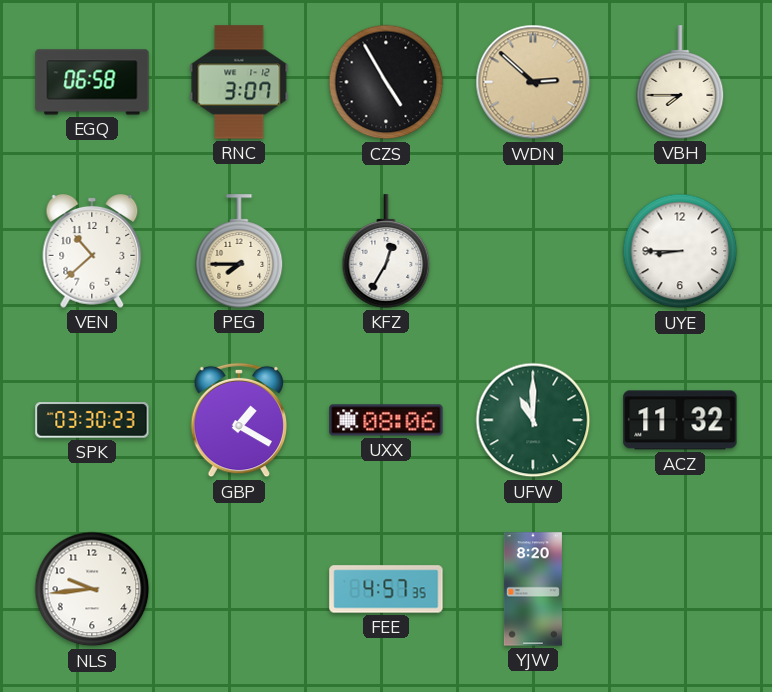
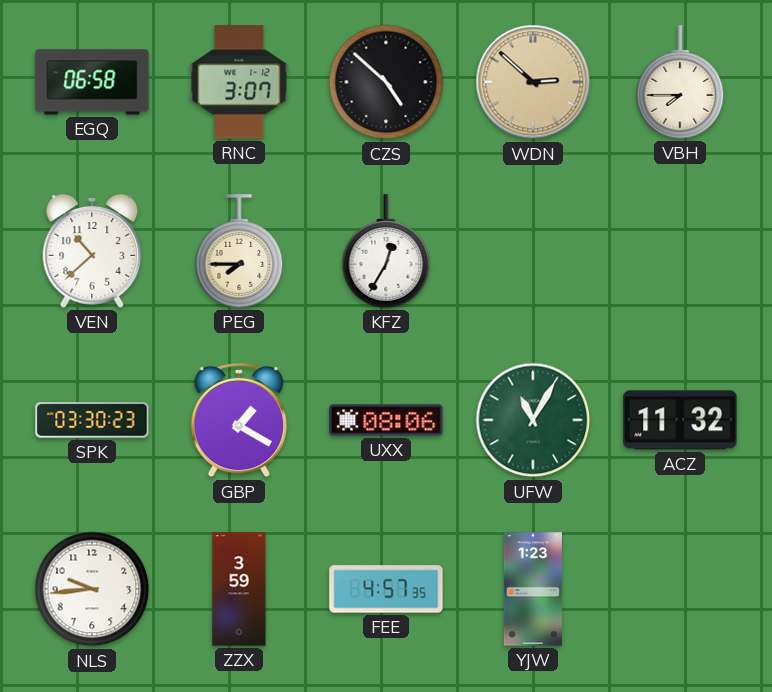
CZS: 4:55 -> 4:52
UYE: 8:45 -> none
UFW: 11:00 -> 11:05
ZZX: none -> 3:59
YJW: 8:20 -> 1:23
